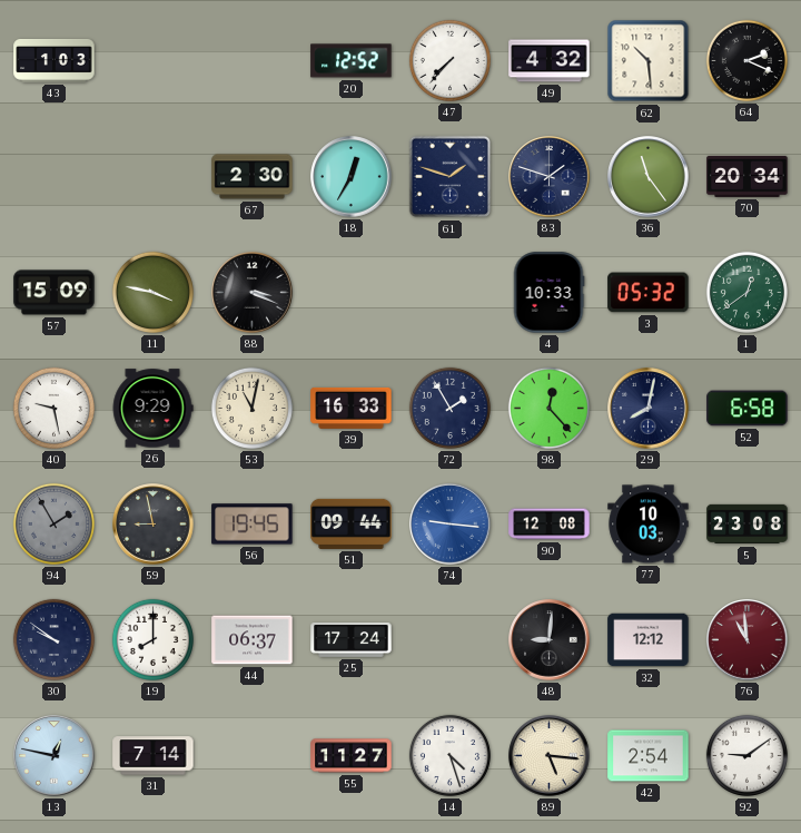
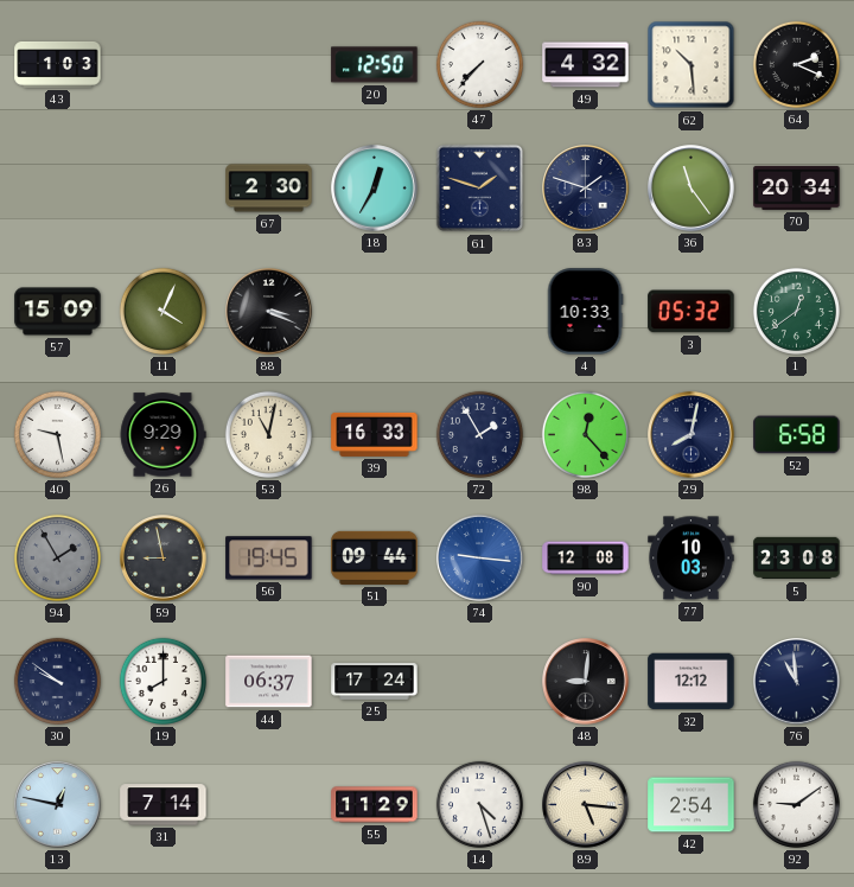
20: 12:52 -> 12:50
11: 3:47 -> 4:04
76 dial: burgundy -> navy
55: 11:27 -> 11:29
